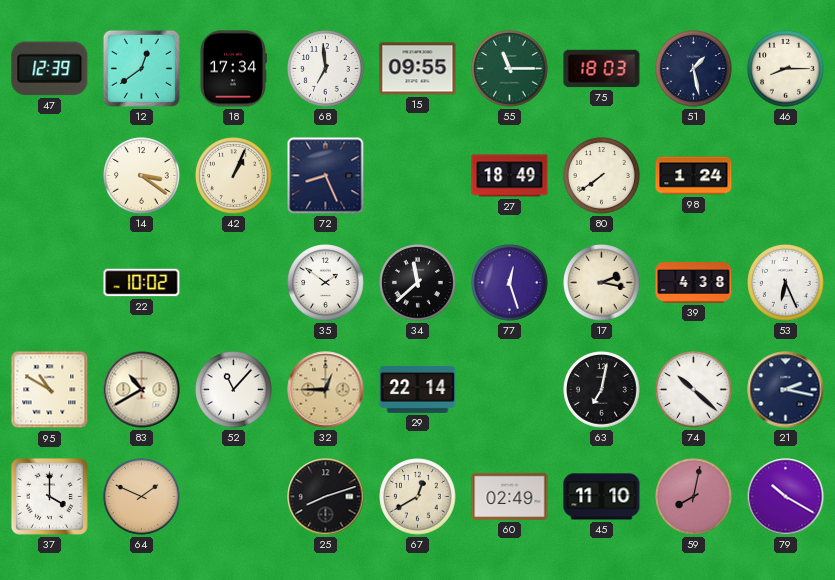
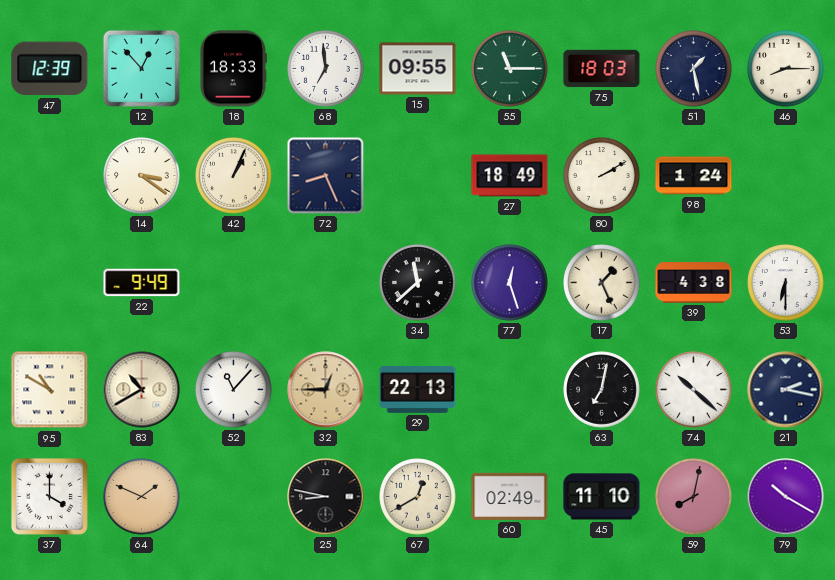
12: 12:39 -> 12:53
18: 17:34 -> 18:33
80: 7:39 -> 2:10
22: 10:02 -> 9:49
35: 1:51 -> none
17: 2:17 -> 1:26
53: 6:26 -> 6:30
29: 22:14 -> 22:13
25: 8:12 -> 8:47
